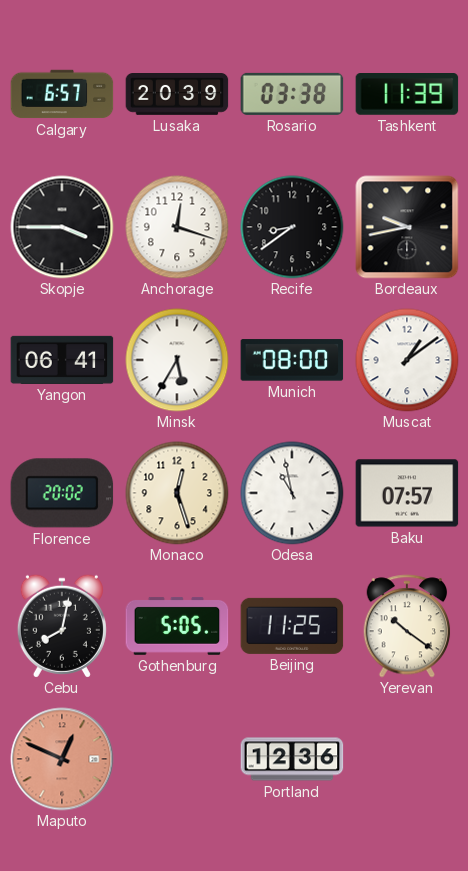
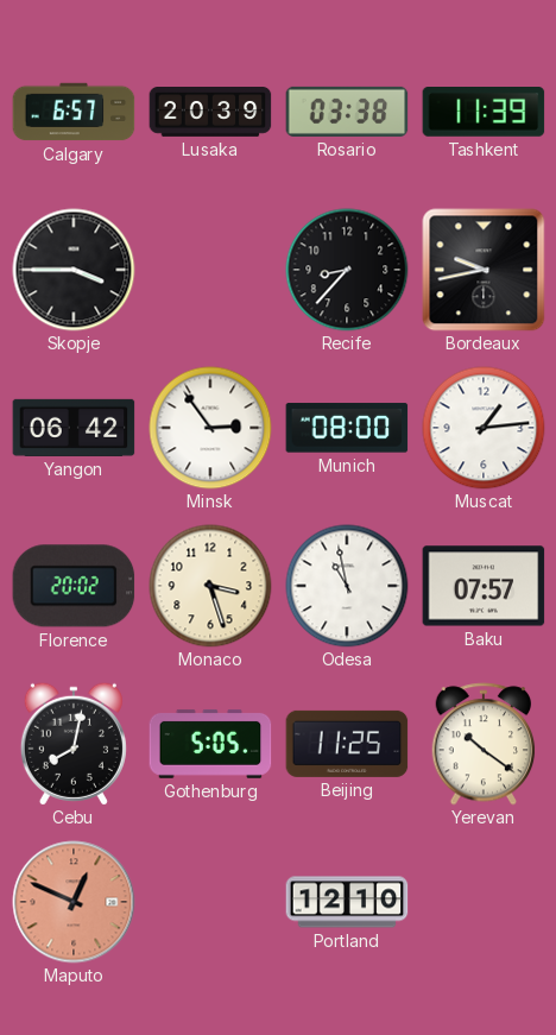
Anchorage: 12:18 -> none
Recife: 8:39 -> 8:37
Yangon: 06:41 -> 06:42
Minsk: 5:35 -> 2:54
Muscat: 1:09 -> 1:14
Monaco: 12:27 -> 3:27
Portland: 12:36 -> 12:10
